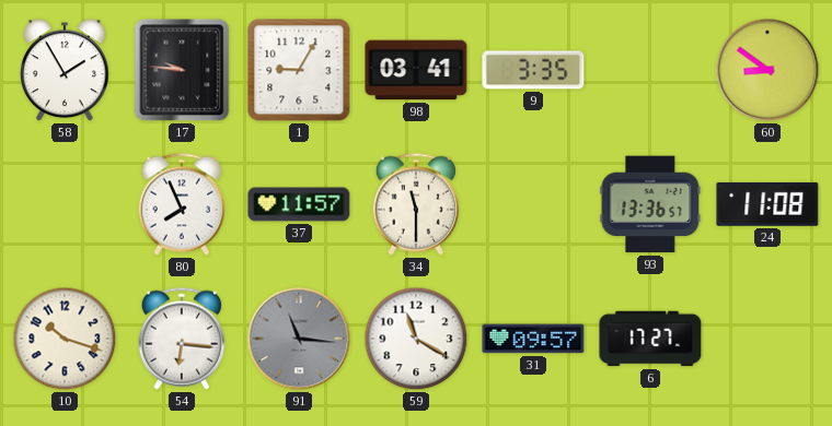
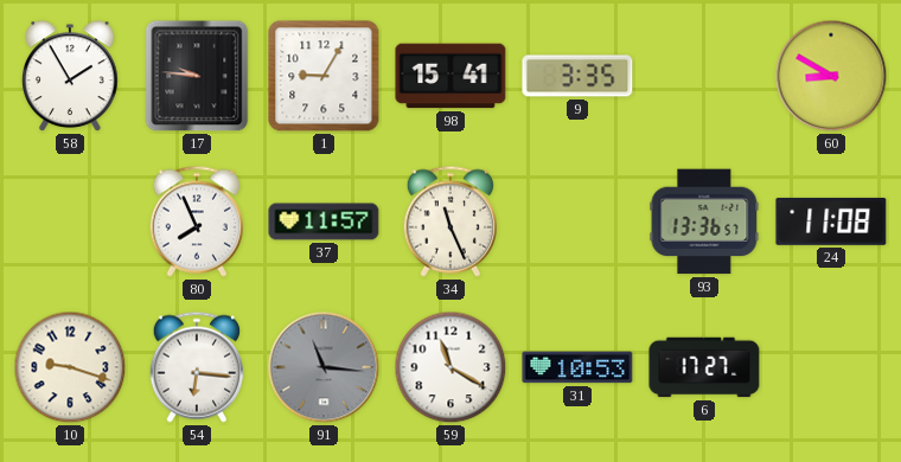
98: 03:41 -> 15:41
60: 8:51 -> 8:50
34: 11:30 -> 11:26
10: 10:18 -> 9:18
31: 09:57 -> 10:53
